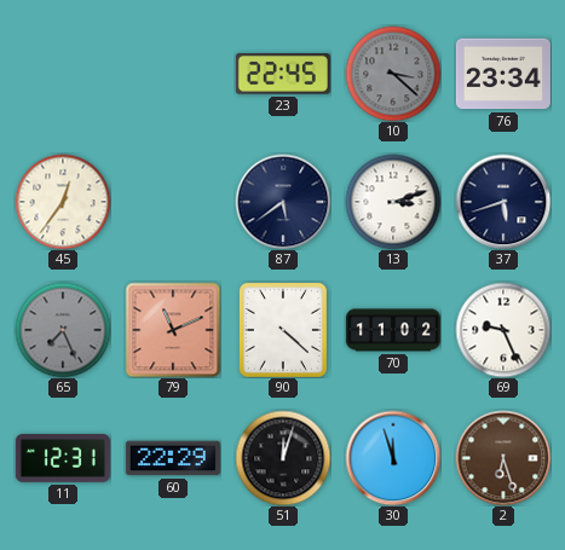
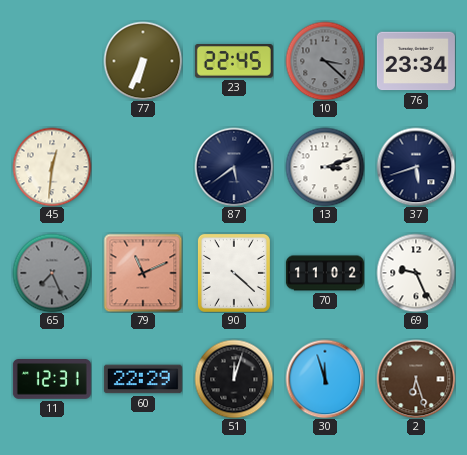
77: none -> 6:34
45: 12:36 -> 12:31
